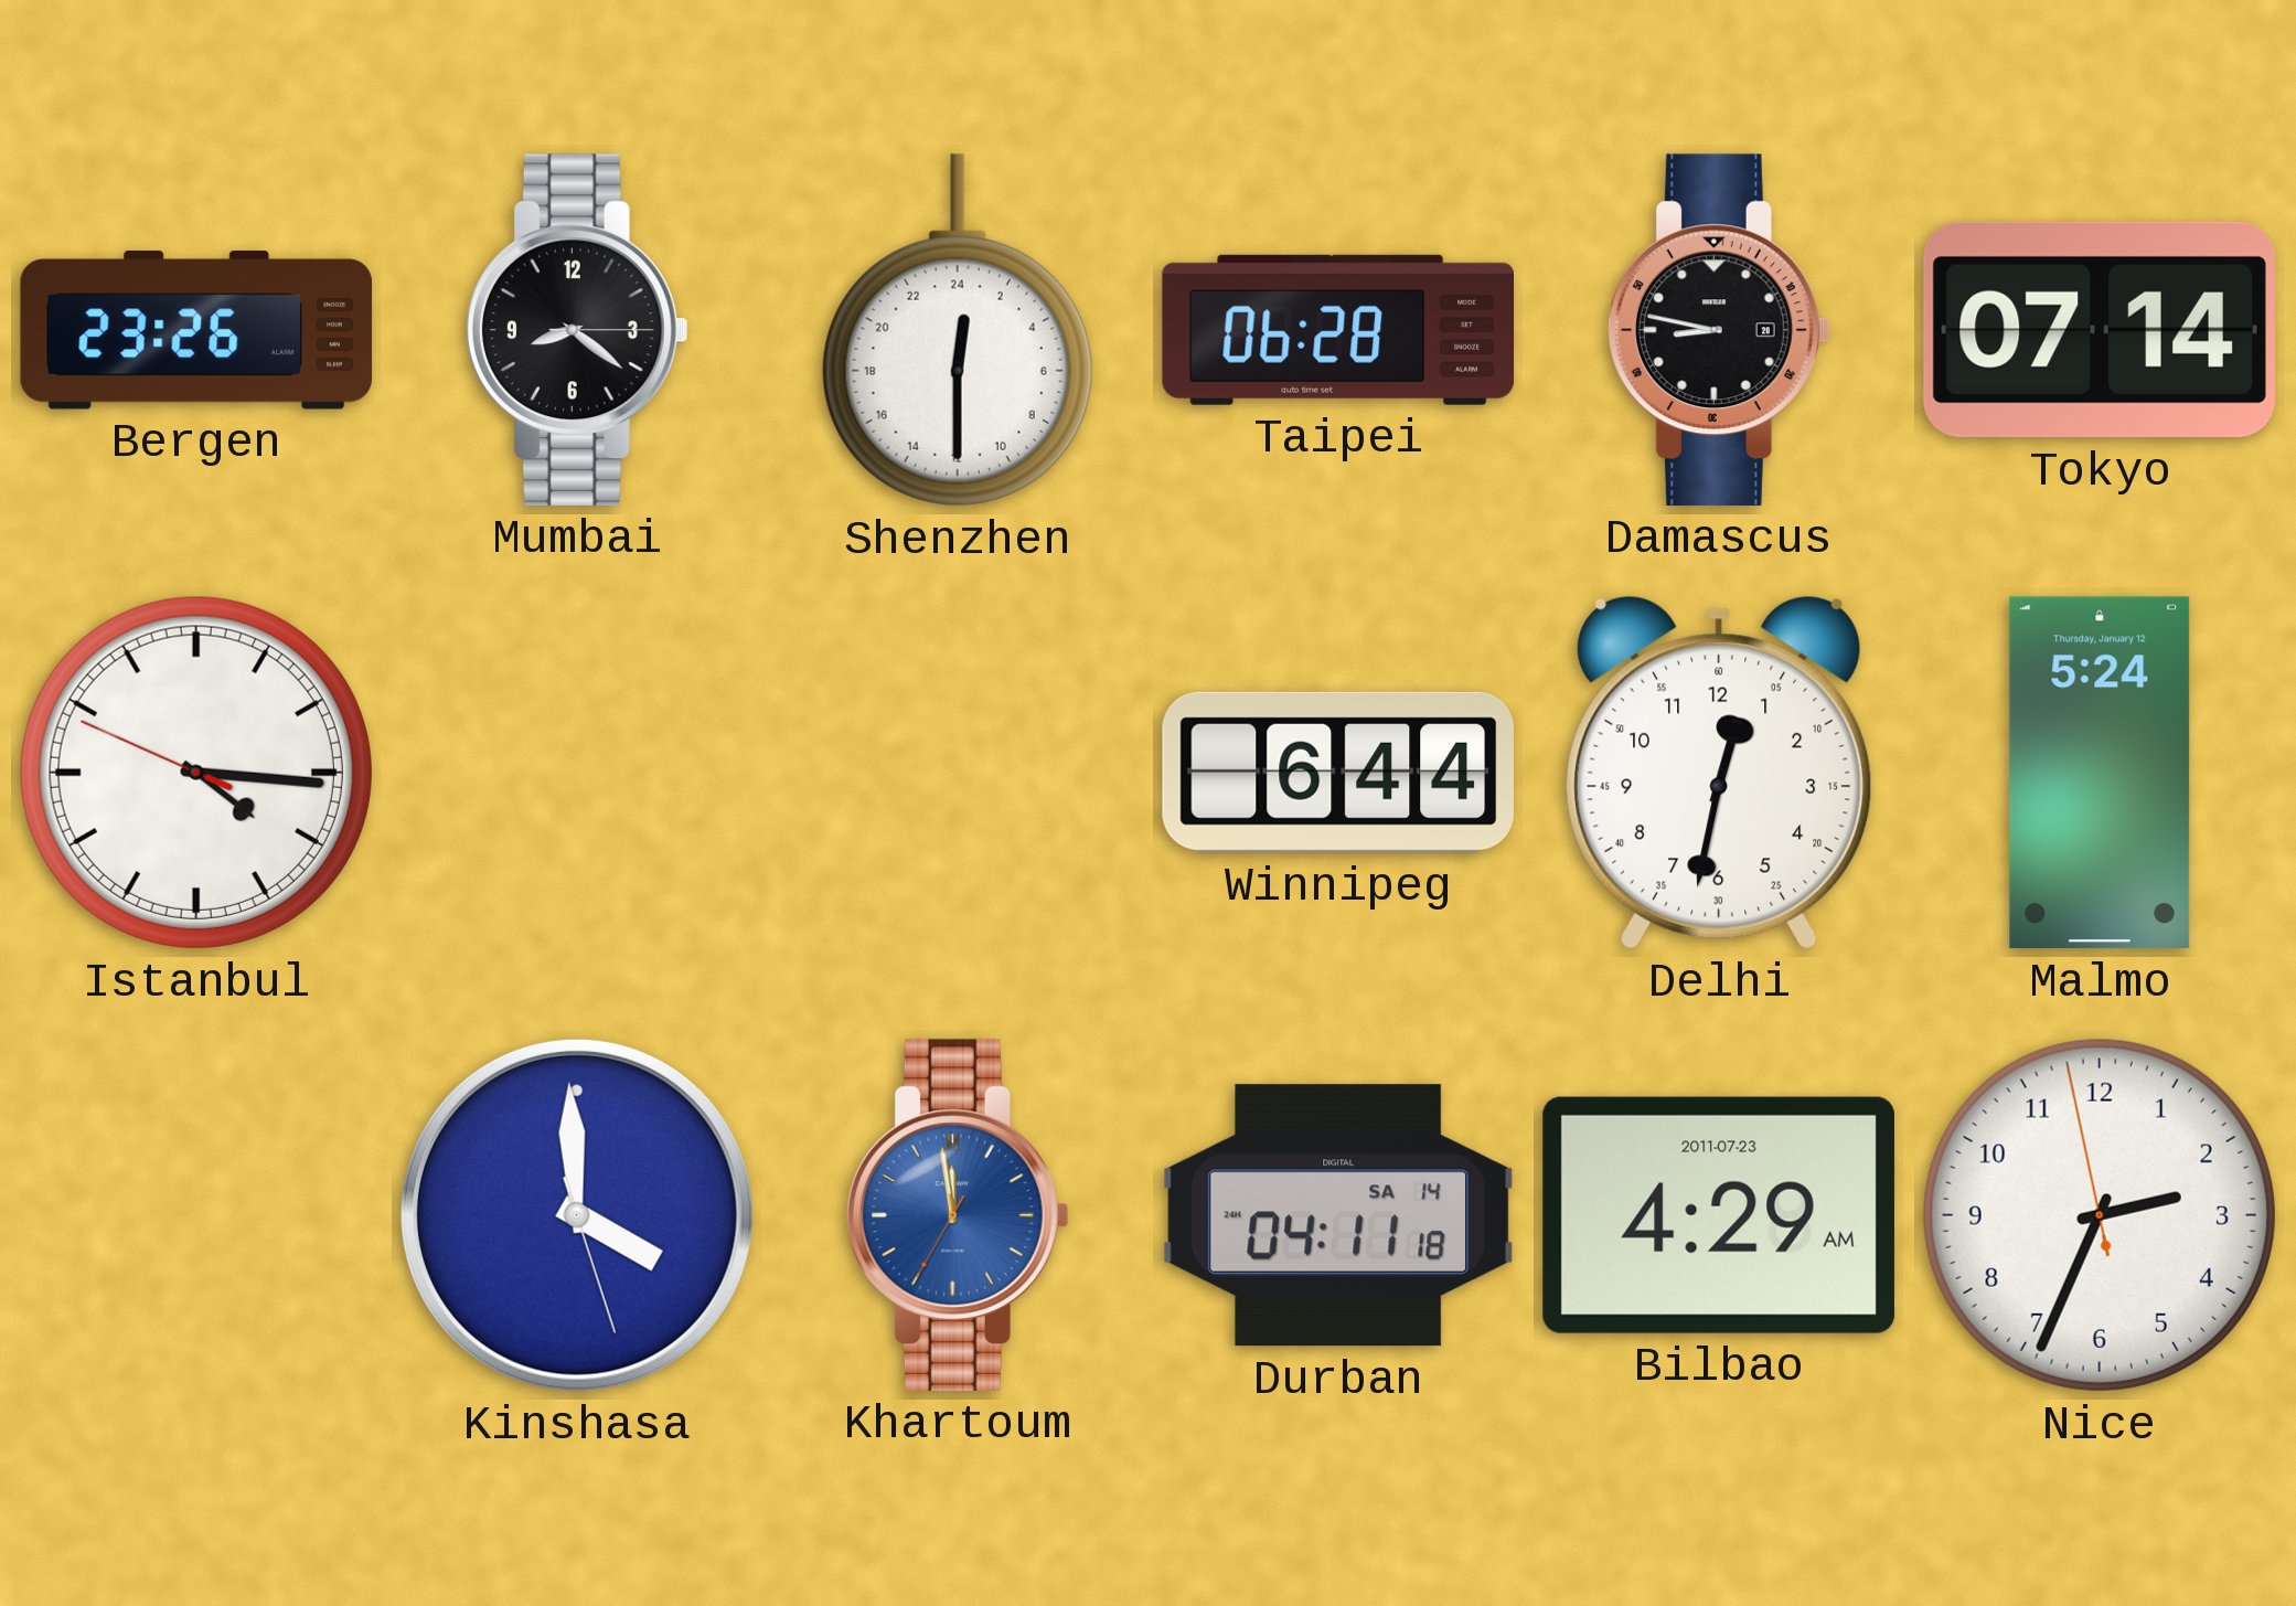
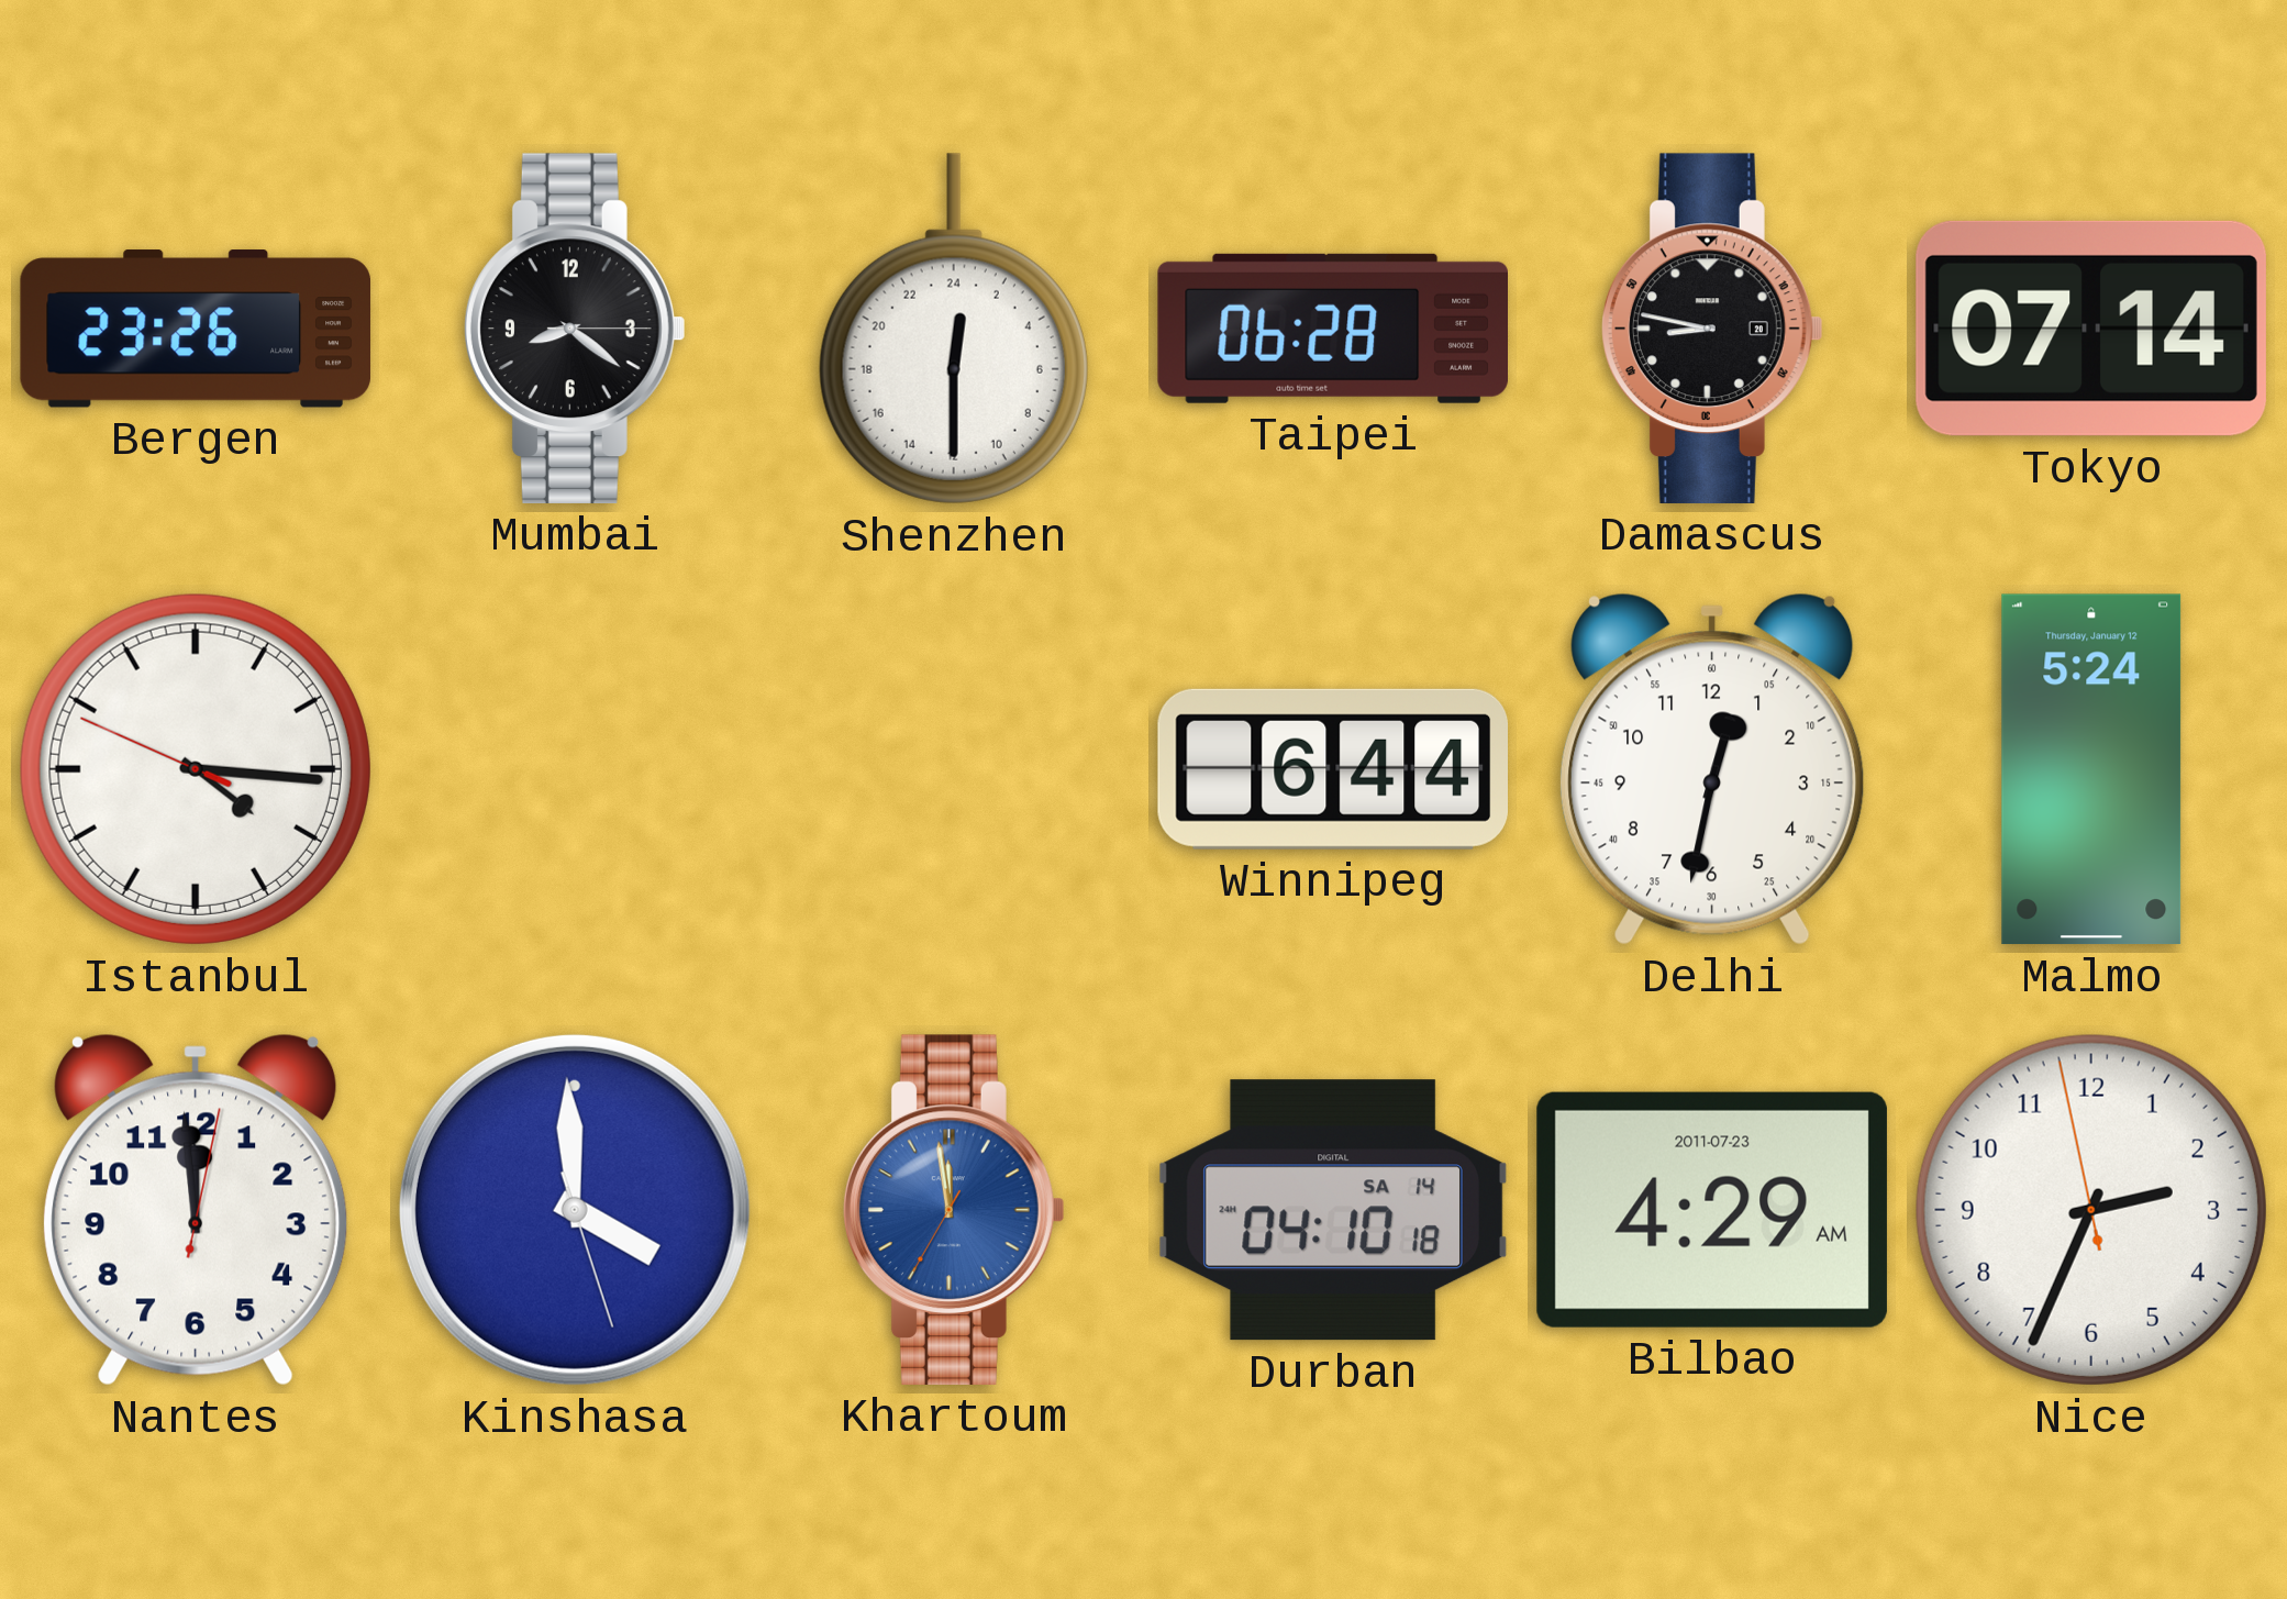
Nantes: none -> 11:59
Durban: 04:11 -> 04:10
